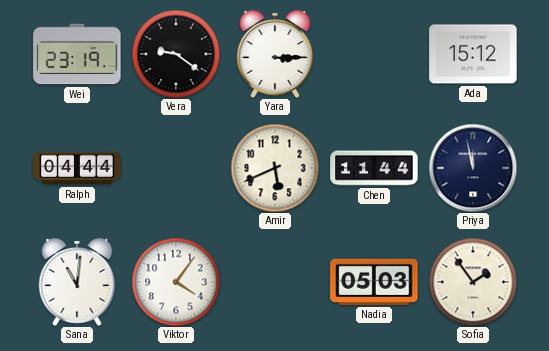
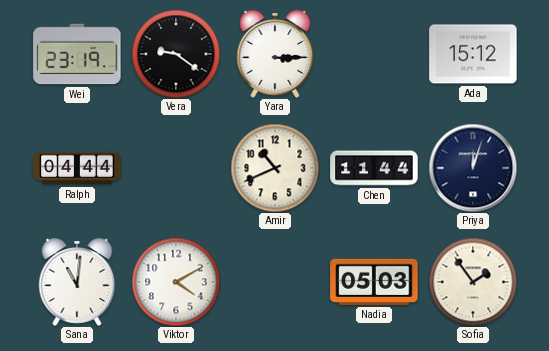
Amir: 5:41 -> 10:41
Priya: 11:58 -> 12:03
Viktor: 4:06 -> 4:10
